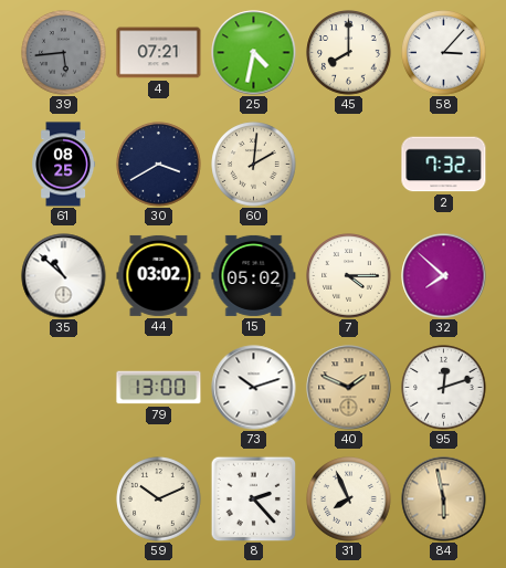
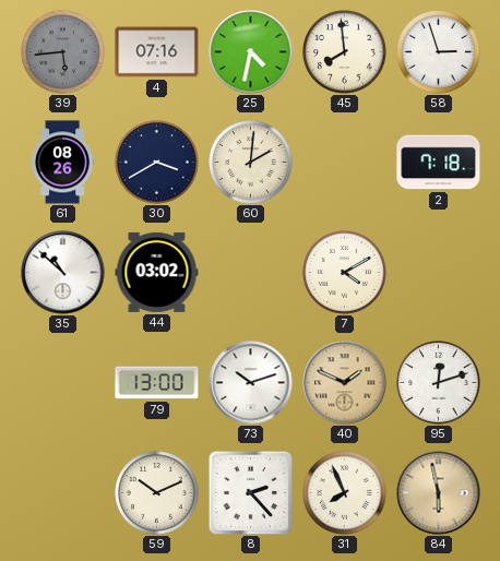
4: 07:21 -> 07:16
45: 8:00 -> 7:59
58: 3:07 -> 2:57
61: 08:25 -> 08:26
2: 7:32 -> 7:18
15: 05:02 -> none
7: 4:15 -> 4:10
32: 7:52 -> none
